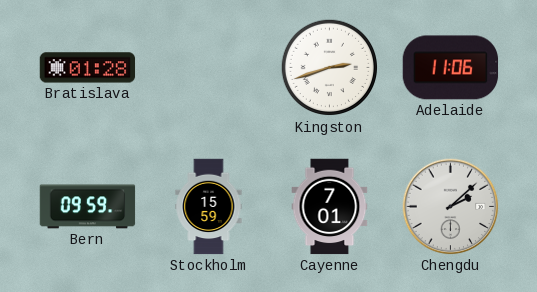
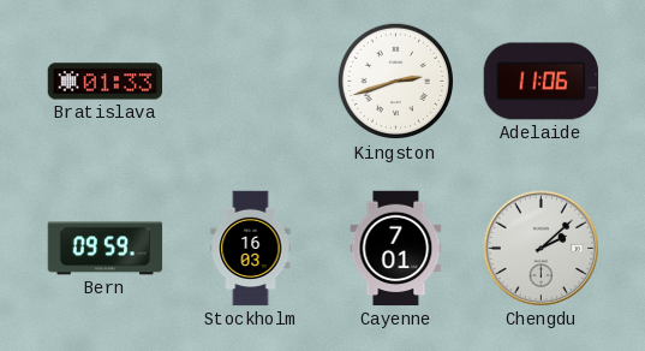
Bratislava: 01:28 -> 01:33
Stockholm: 15:59 -> 16:03
